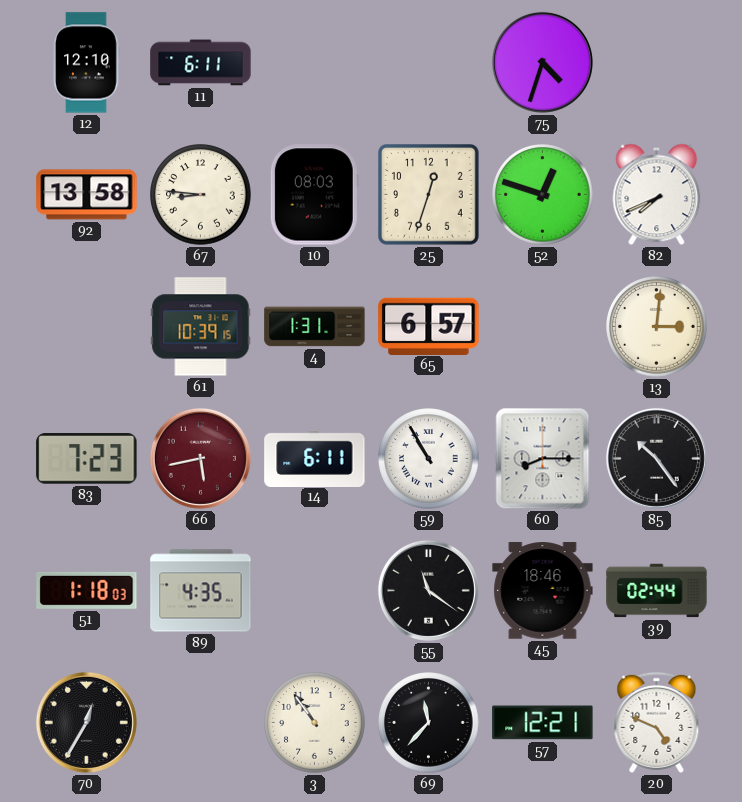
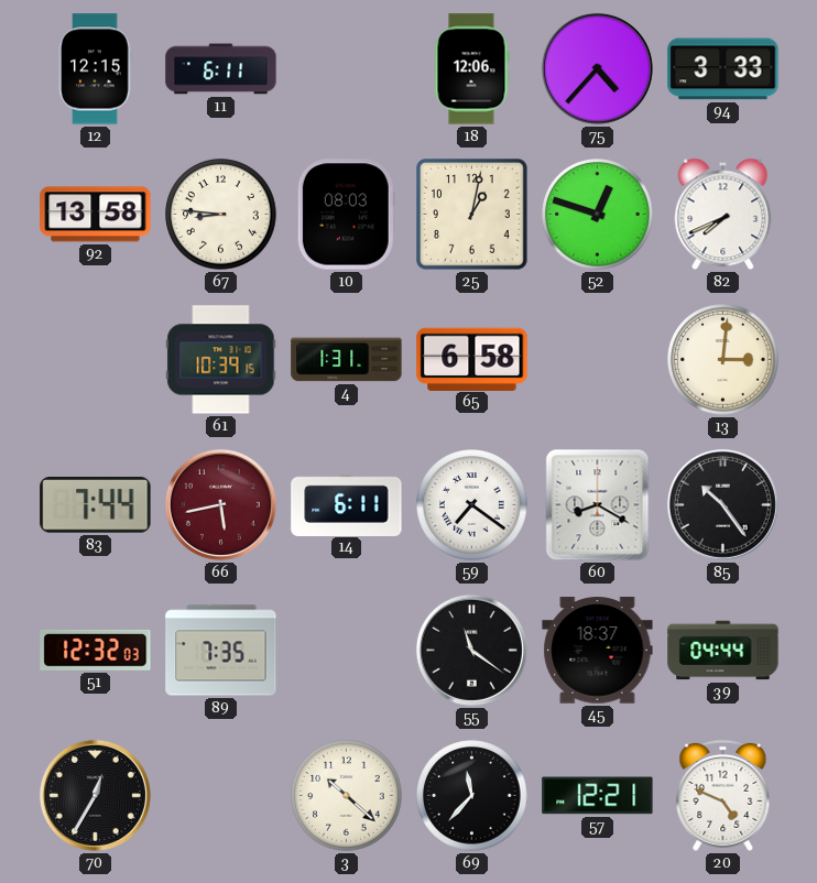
12: 12:10 -> 12:15
18: none -> 12:06
75: 4:33 -> 4:37
94: none -> 3:33
25: 12:33 -> 1:02
65: 6:57 -> 6:58
83: 7:23 -> 7:44
59: 10:55 -> 7:21
60: 8:15 -> 8:20
51: 1:18 -> 12:32
89: 4:35 -> 7:35
45: 18:46 -> 18:37
39: 02:44 -> 04:44
3: 10:54 -> 10:22
